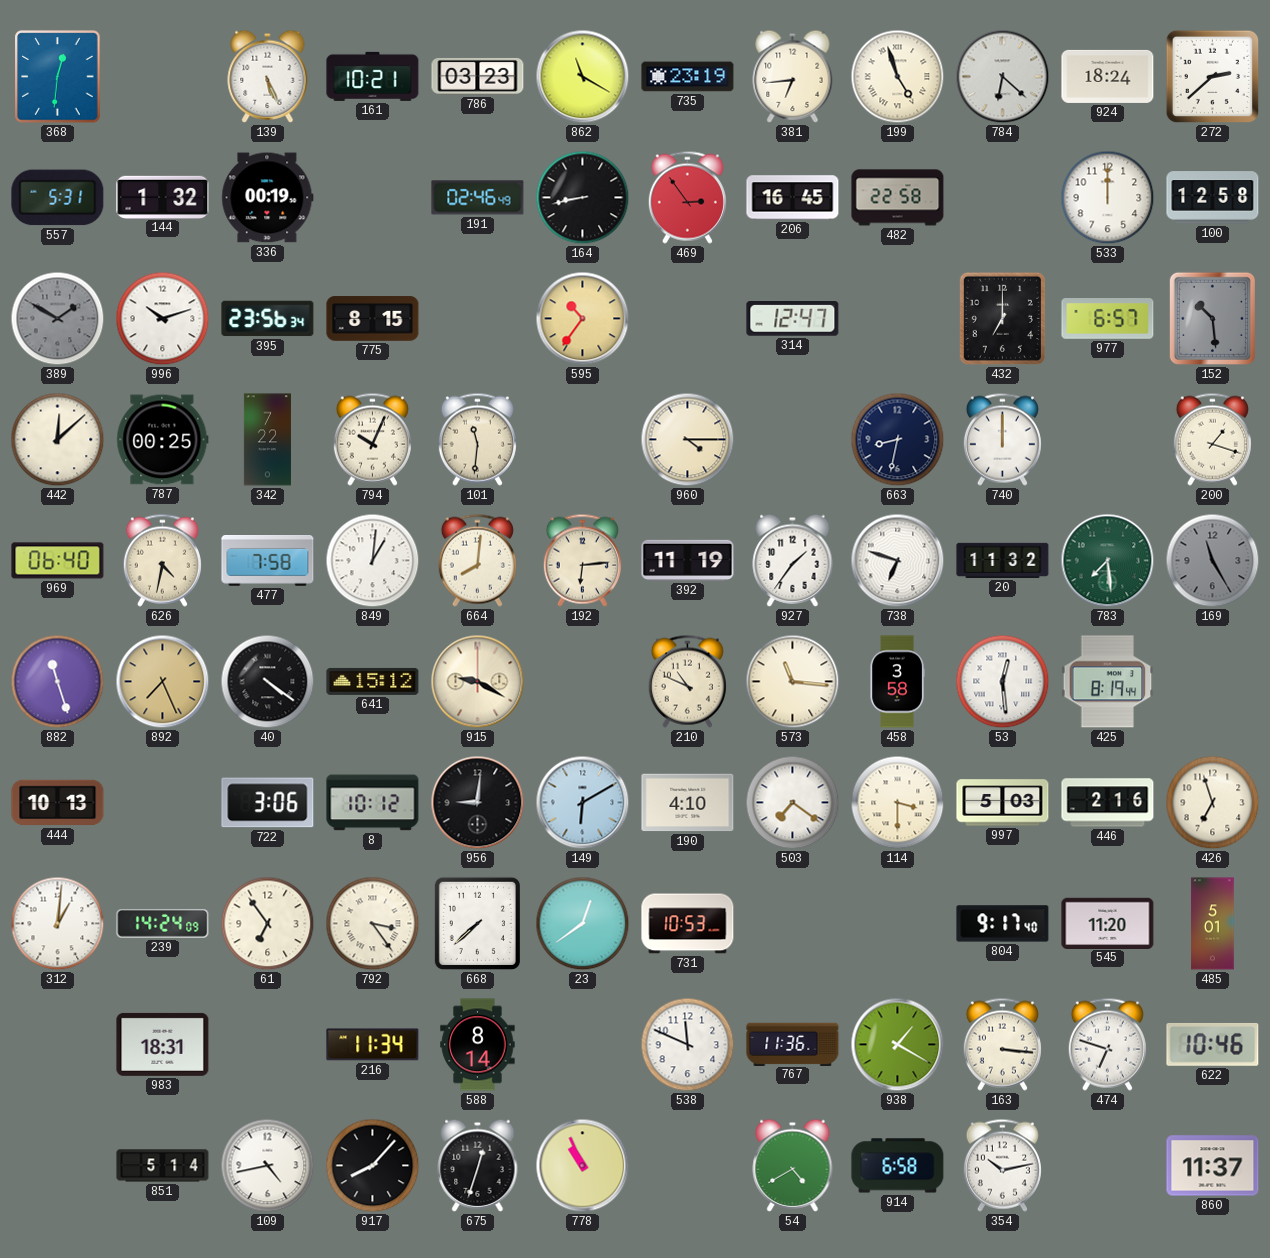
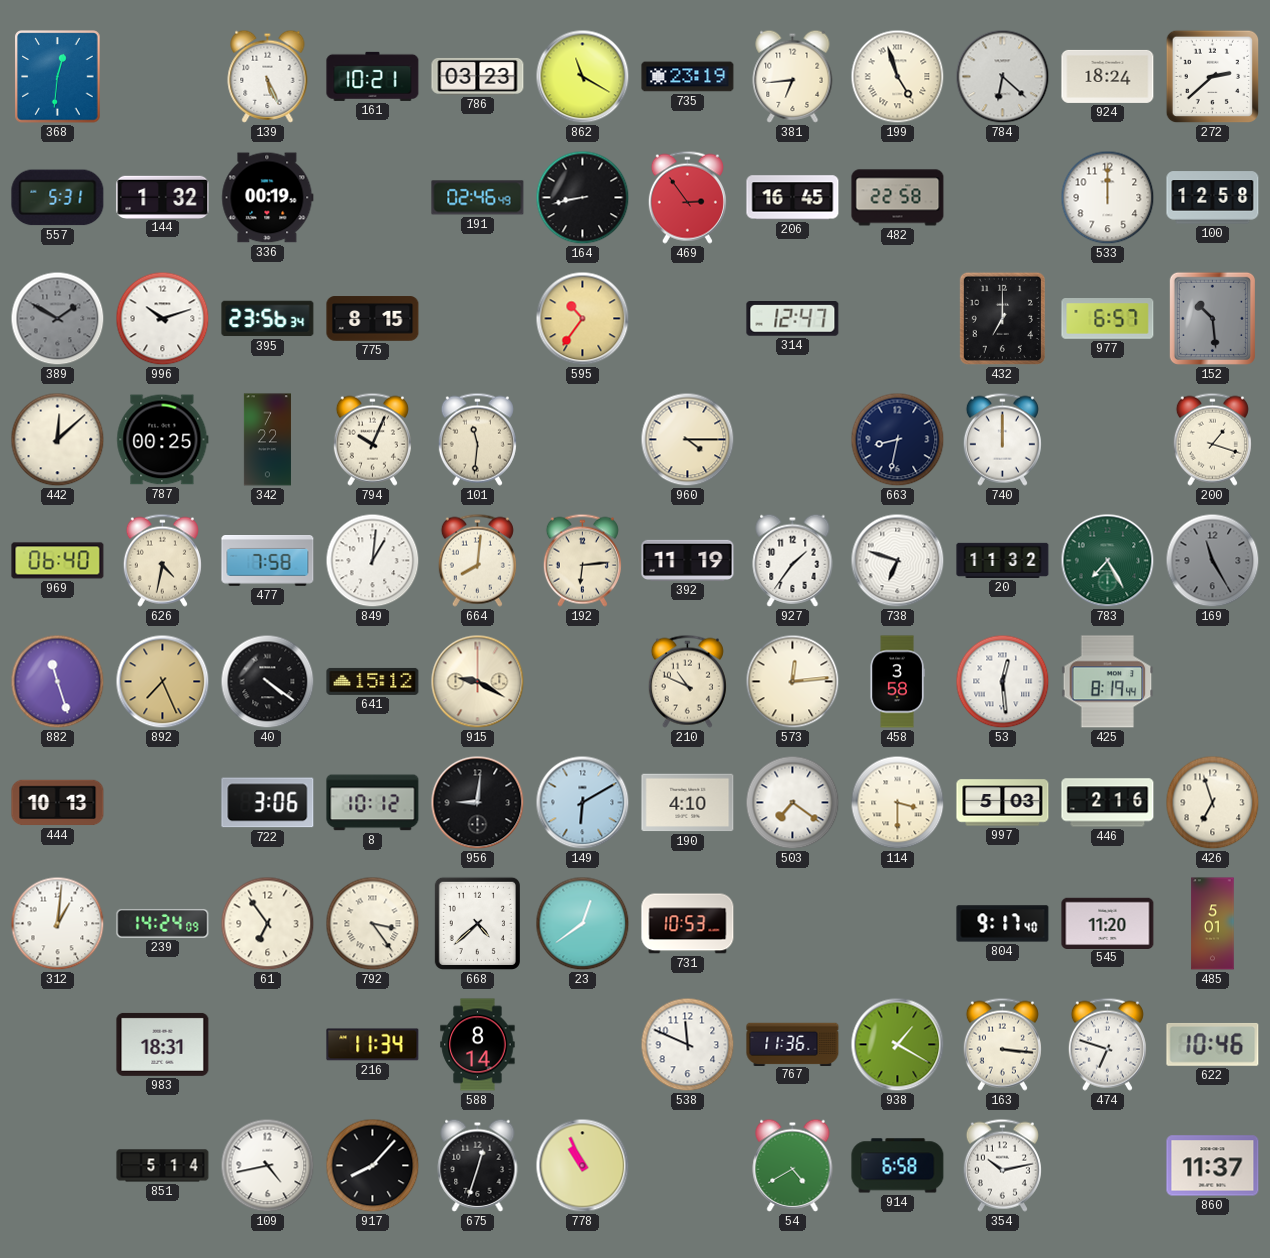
783: 7:29 -> 7:25
573: 11:16 -> 12:14
668: 7:38 -> 4:38
